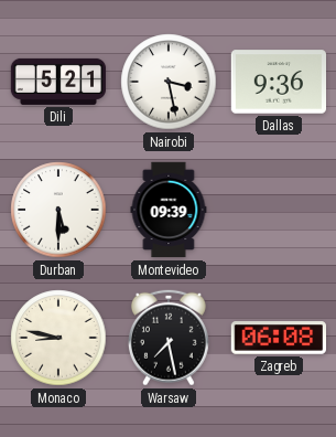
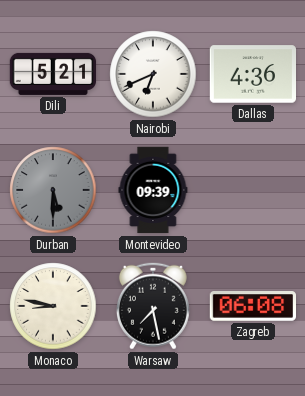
Nairobi: 3:28 -> 6:41
Dallas: 9:36 -> 4:36
Durban dial: white -> grey
